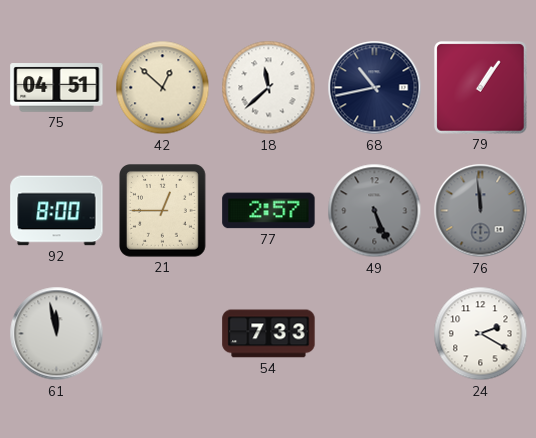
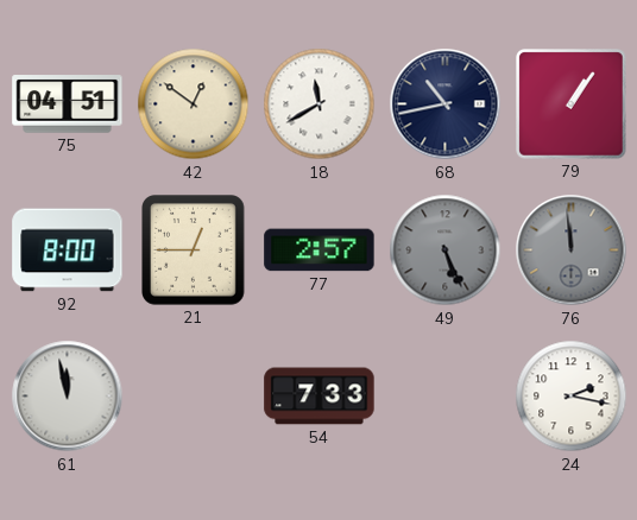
42: 12:52 -> 12:51
18: 11:38 -> 11:40
24: 2:20 -> 2:17
